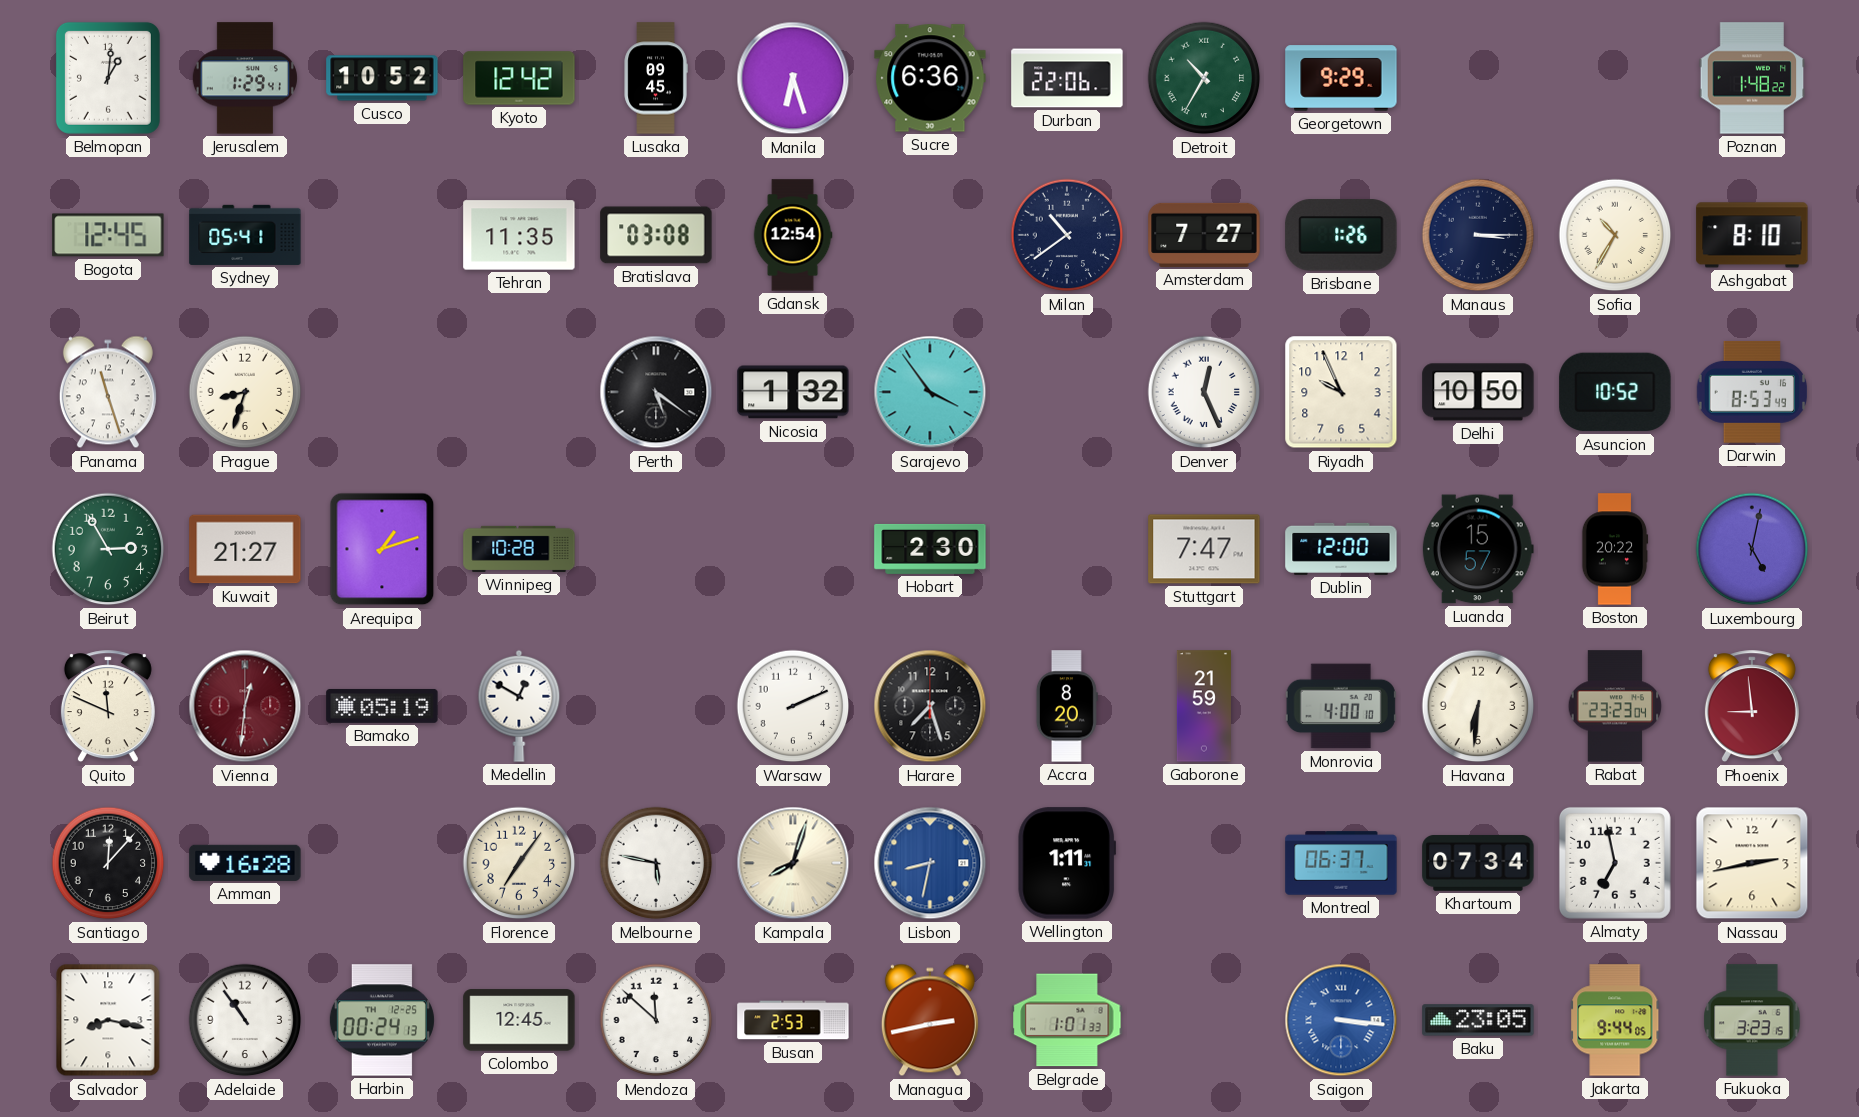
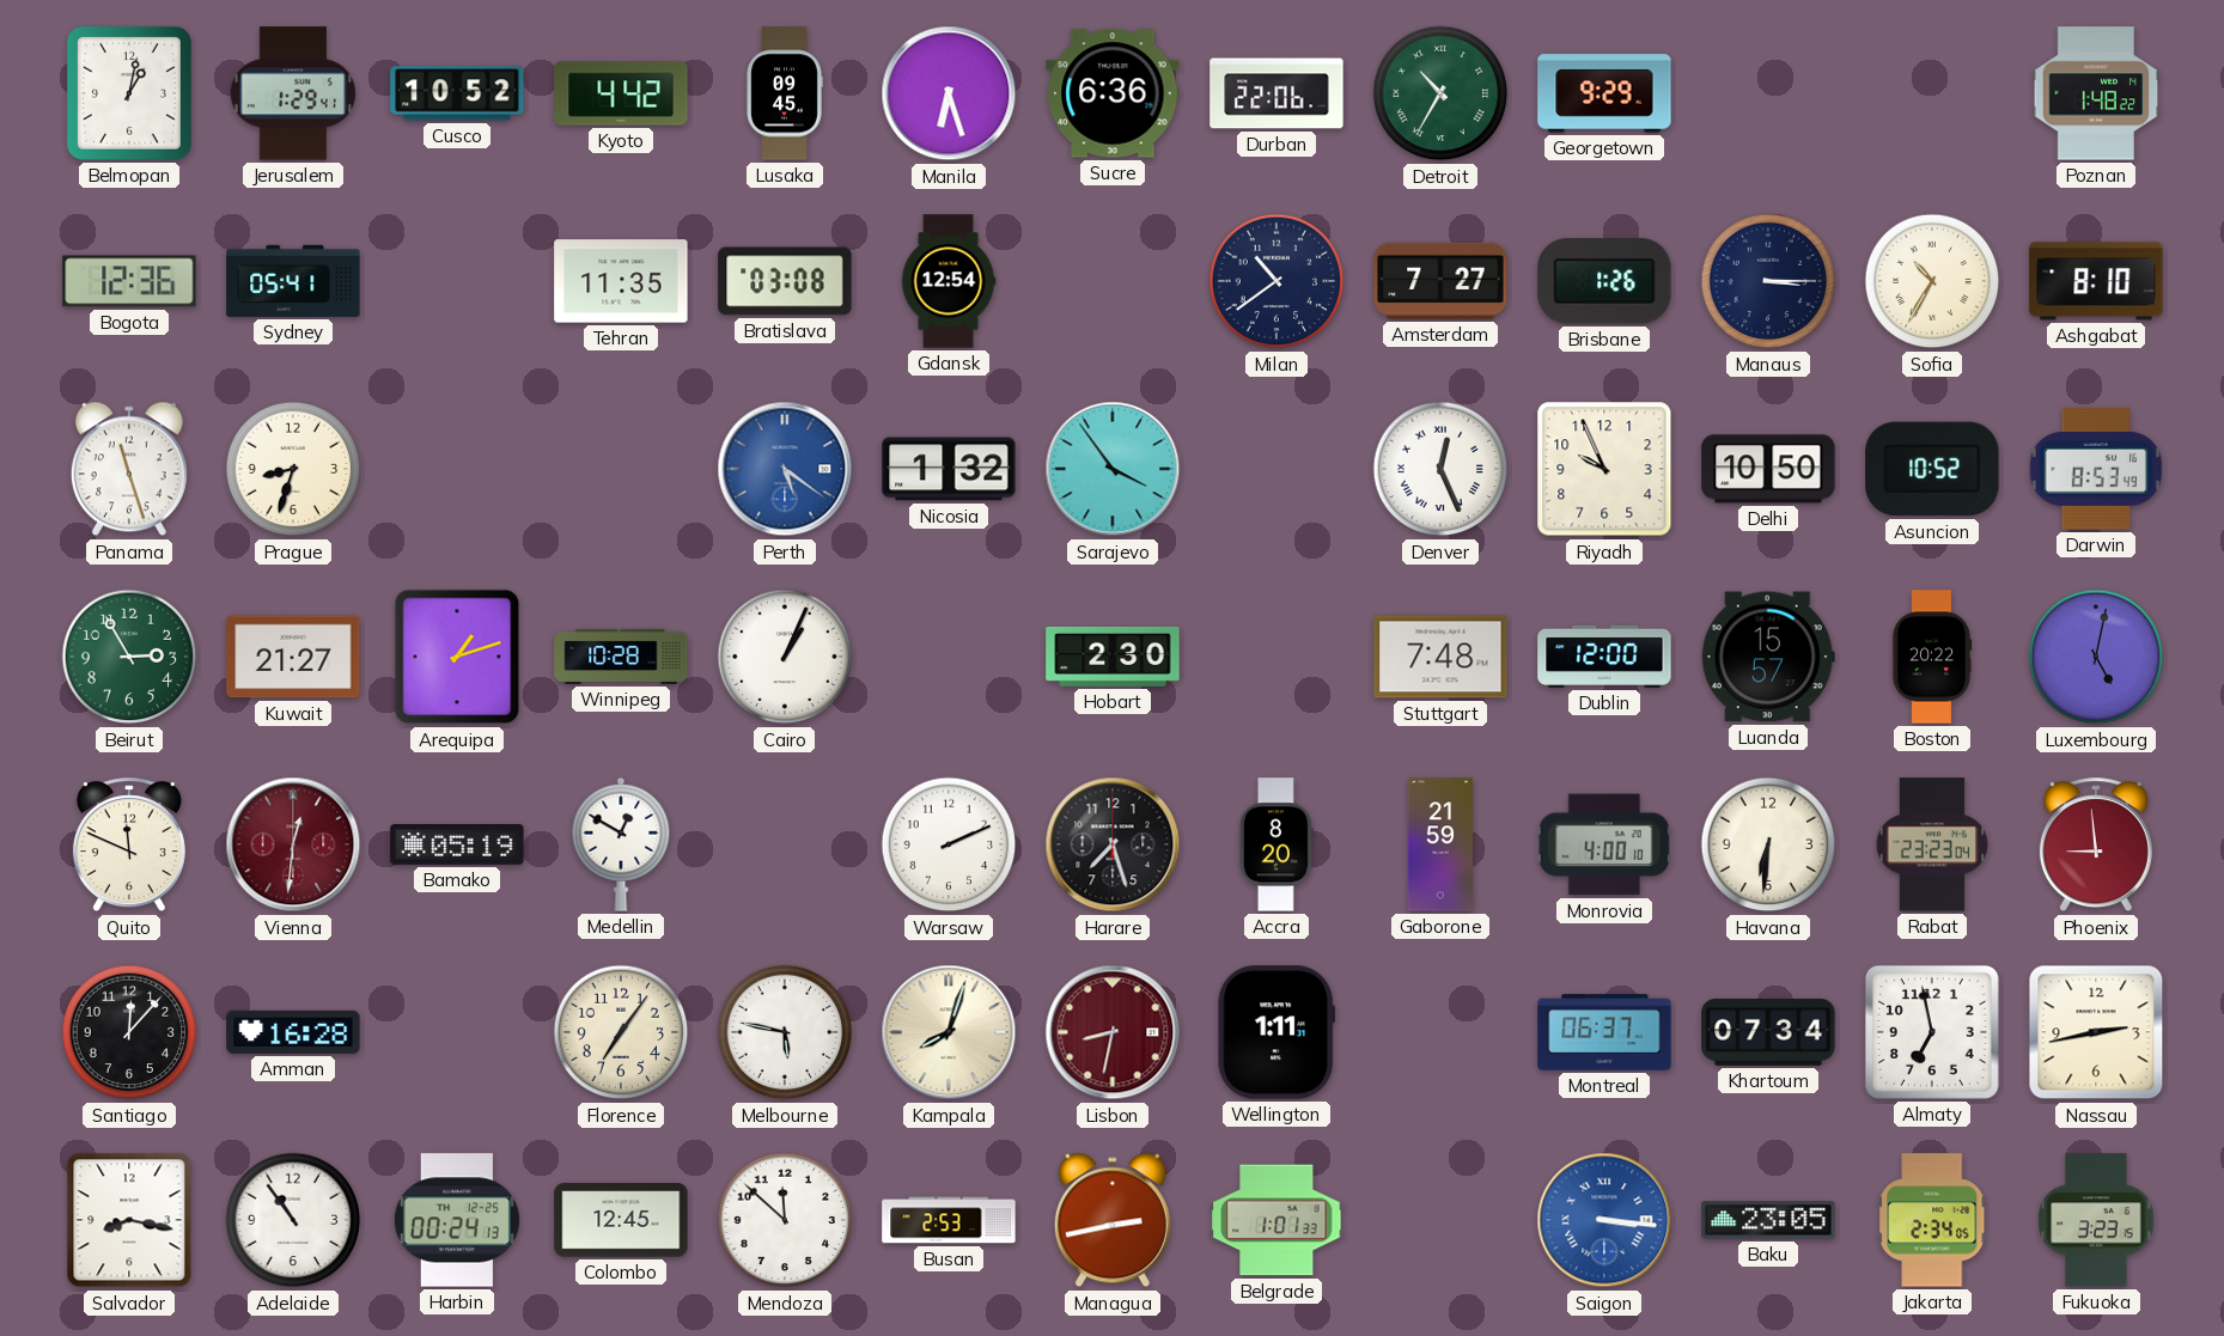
Belmopan: 1:01 -> 1:02
Kyoto: 12:42 -> 4:42
Bogota: 12:45 -> 12:36
Perth dial: black -> blue
Cairo: none -> 1:04
Stuttgart: 7:47 -> 7:48
Lisbon dial: blue -> burgundy
Jakarta: 9:44 -> 2:34
